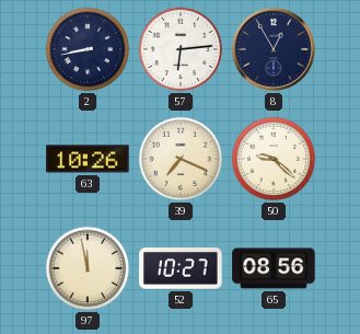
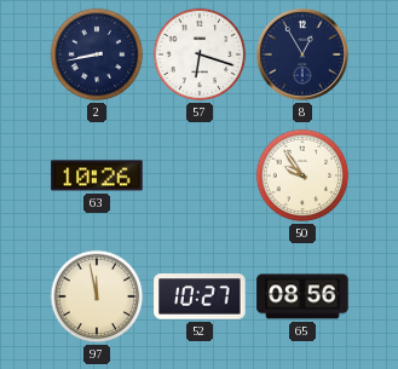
57: 6:14 -> 6:18
39: 7:19 -> none
50: 9:22 -> 9:54
